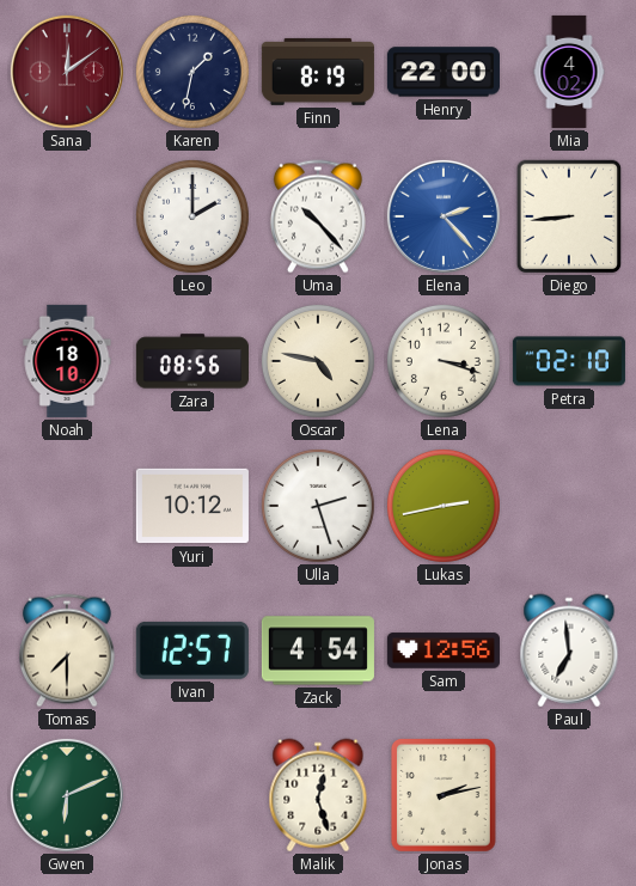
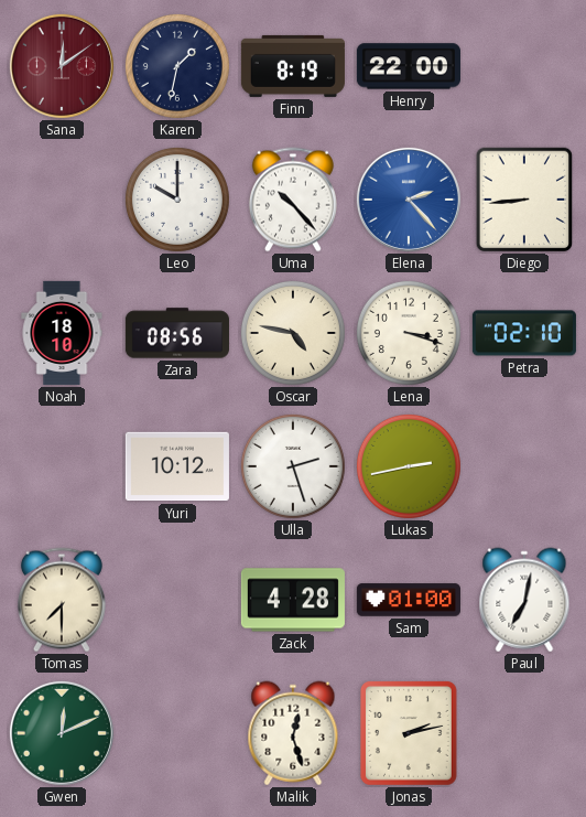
Mia: 4:02 -> none
Leo: 2:00 -> 10:00
Ivan: 12:57 -> none
Zack: 4:54 -> 4:28
Sam: 12:56 -> 01:00
Paul: 6:59 -> 7:02
Gwen: 6:11 -> 12:11
